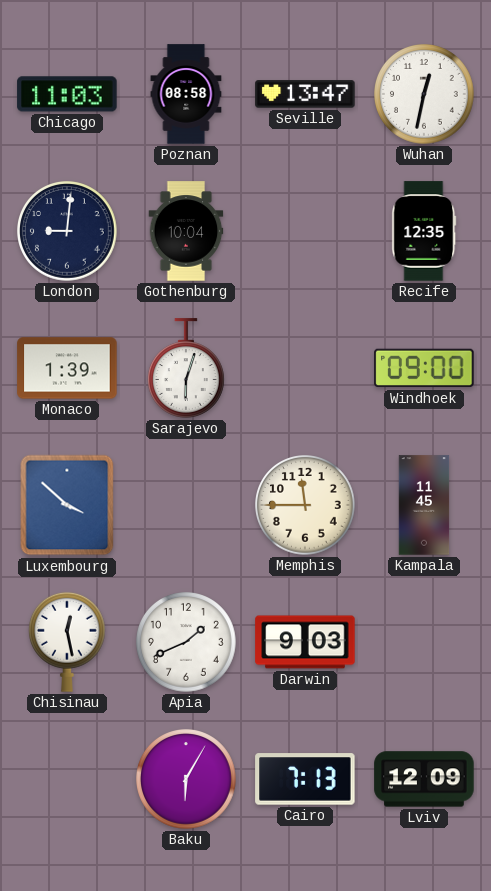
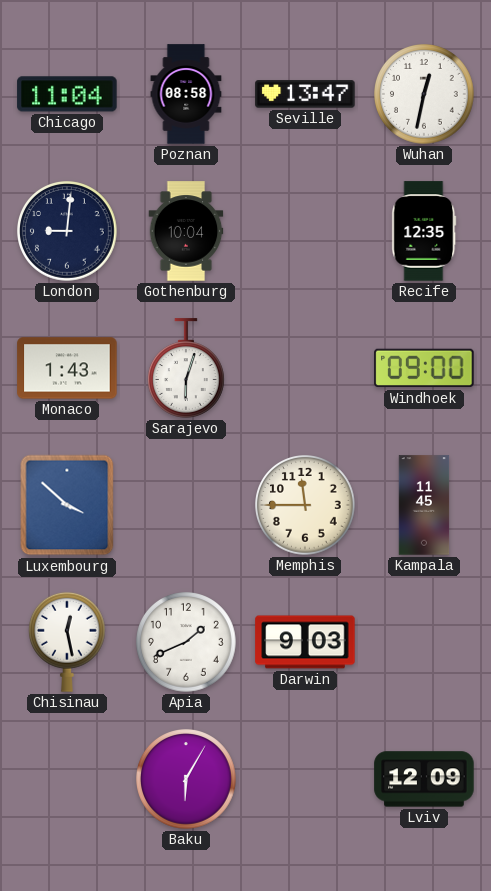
Chicago: 11:03 -> 11:04
Monaco: 1:39 -> 1:43
Cairo: 7:13 -> none
